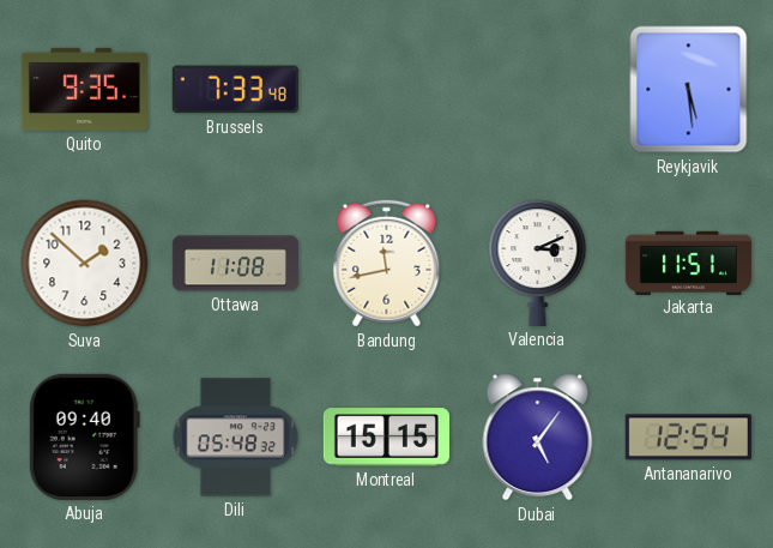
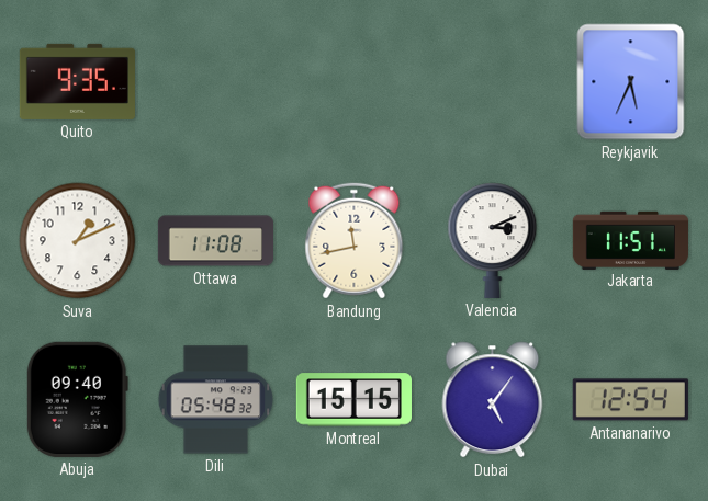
Brussels: 7:33 -> none
Reykjavik: 5:29 -> 5:34
Suva: 1:52 -> 1:11
